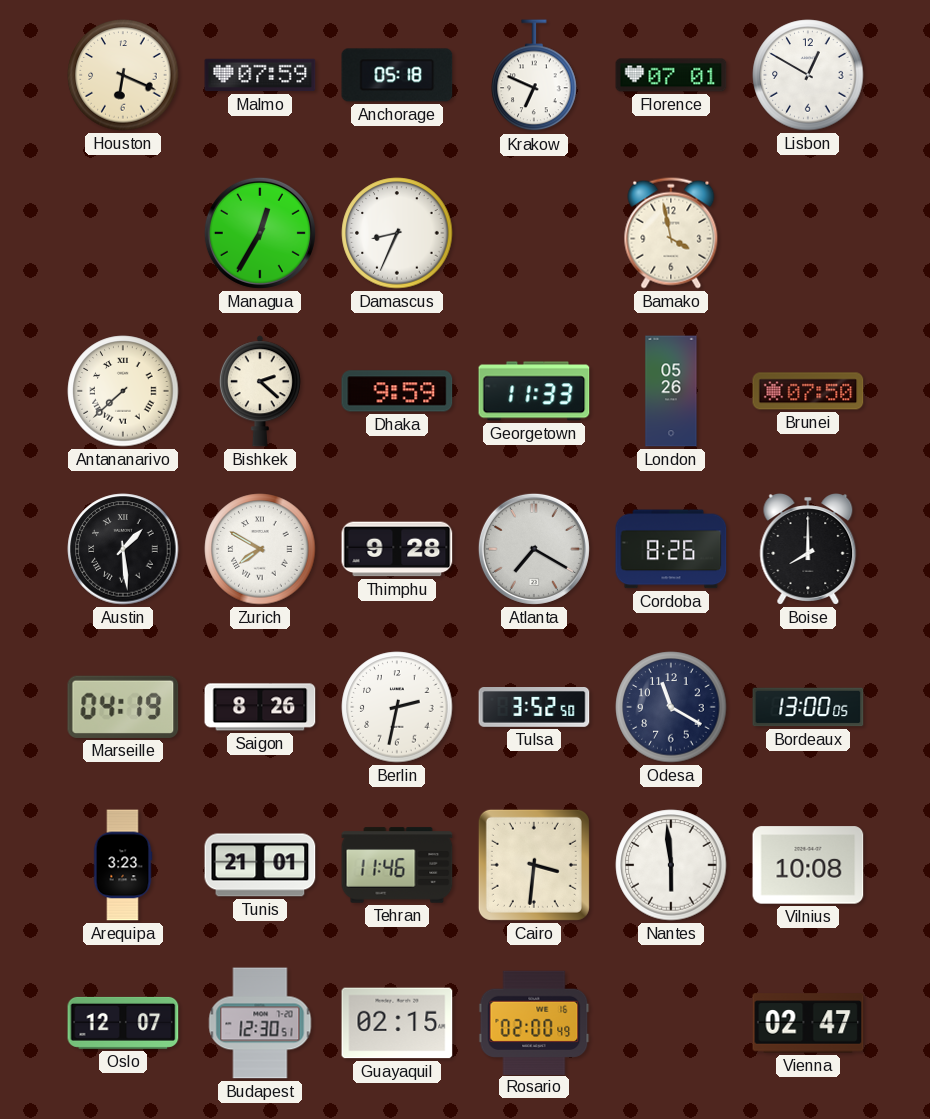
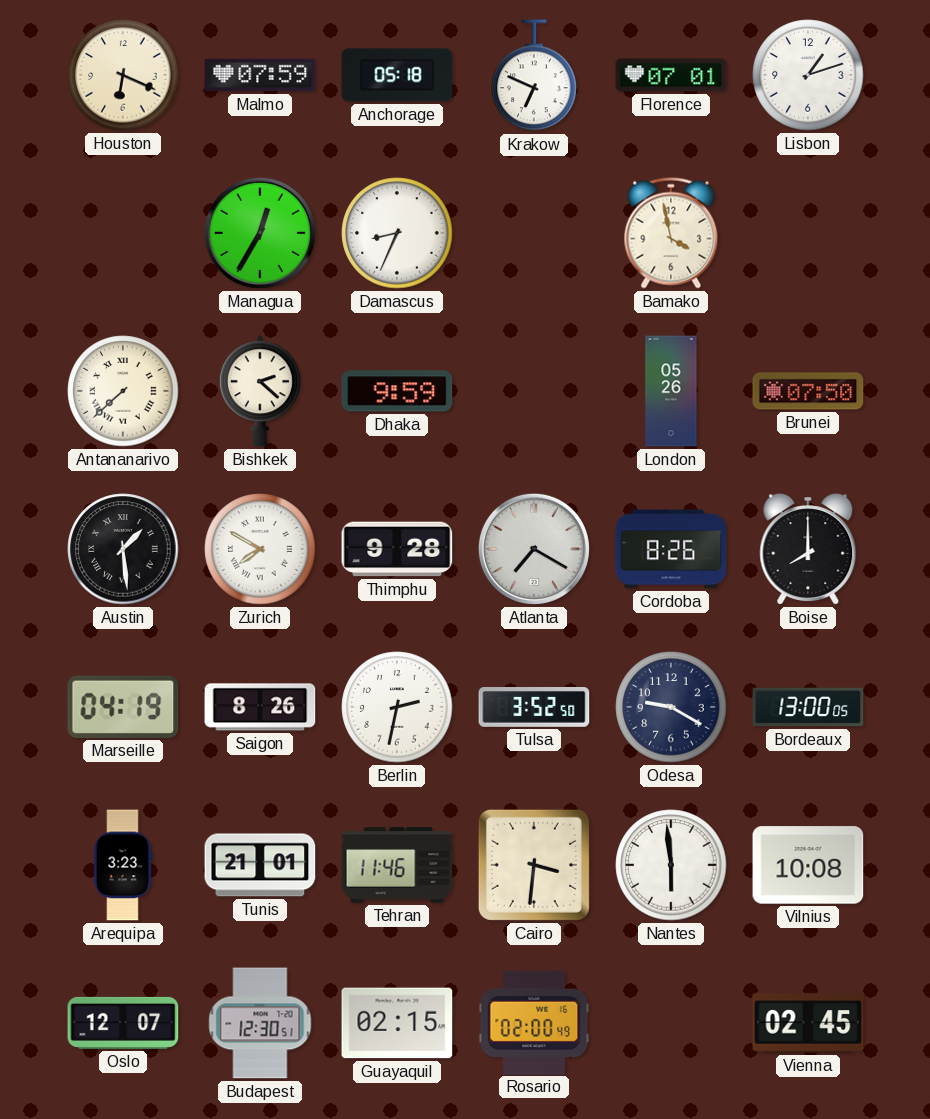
Lisbon: 12:50 -> 1:12
Georgetown: 11:33 -> none
Odesa: 11:20 -> 9:20
Vienna: 02:47 -> 02:45
